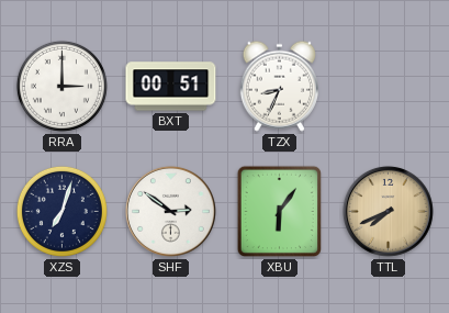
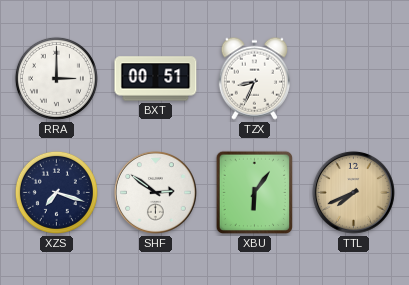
XZS: 7:03 -> 7:18
